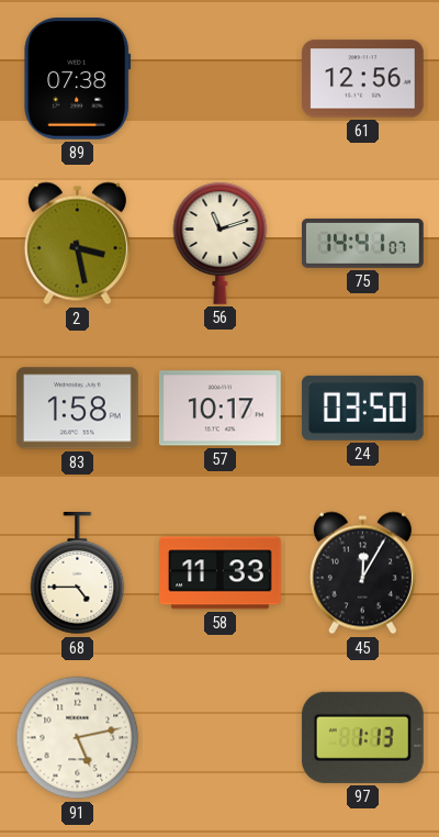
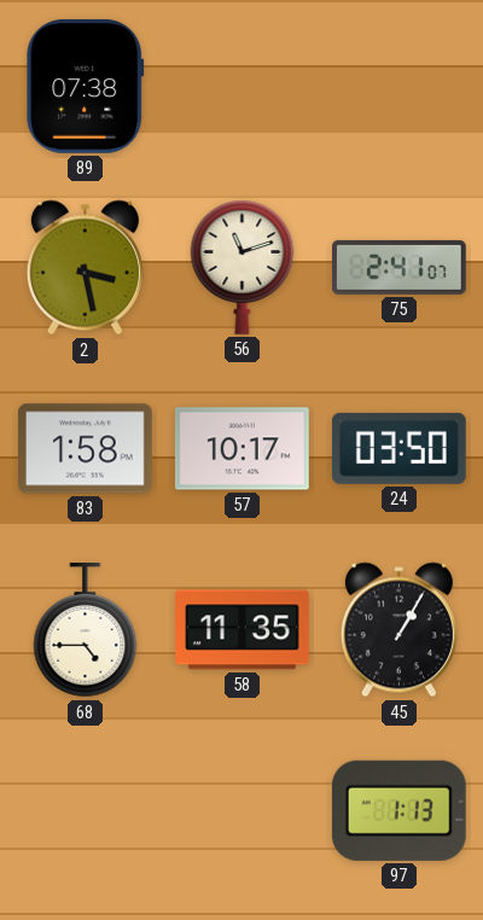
61: 12:56 -> none
75: 14:41 -> 2:41
58: 11:33 -> 11:35
45: 12:05 -> 1:05
91: 5:13 -> none
